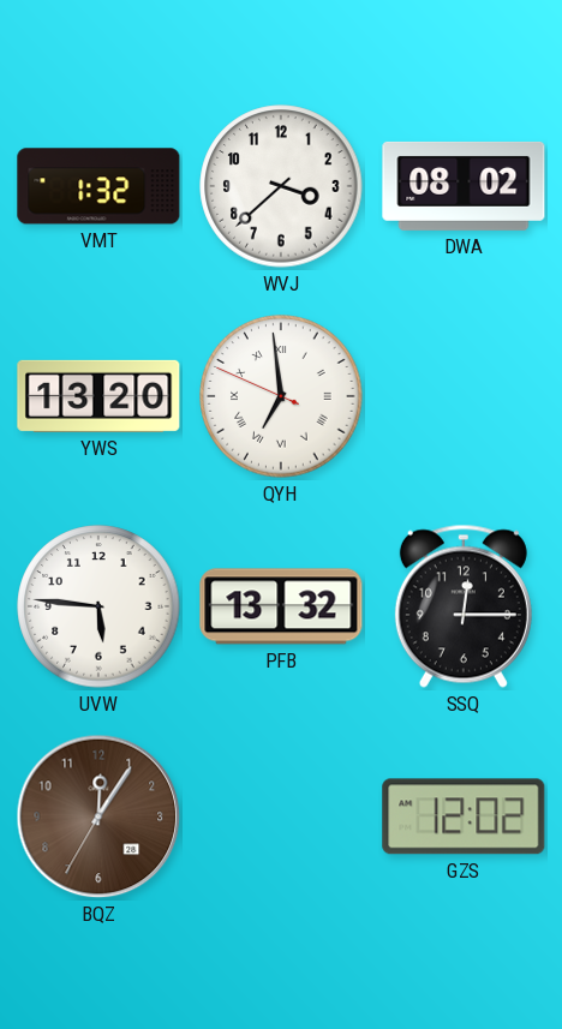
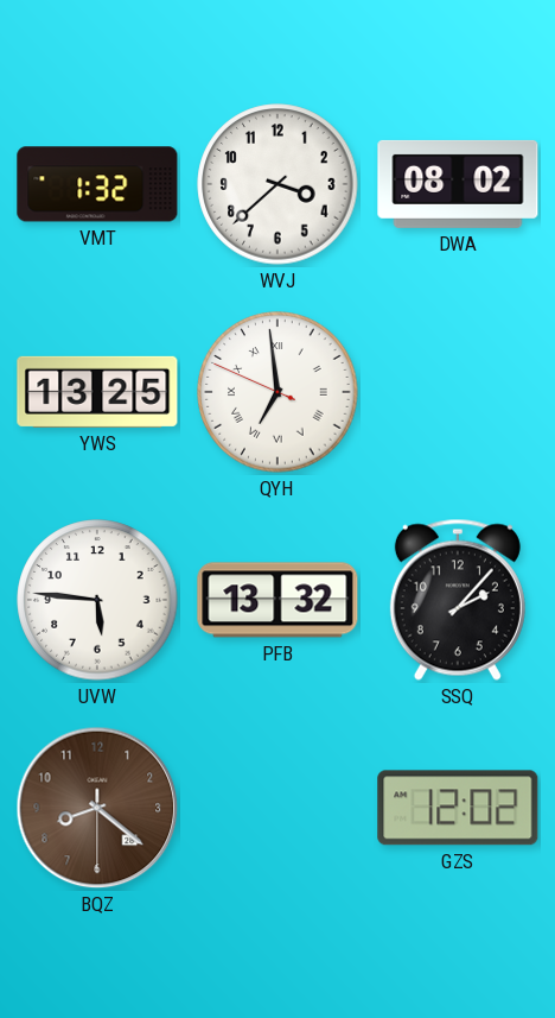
YWS: 13:20 -> 13:25
SSQ: 12:15 -> 2:07
BQZ: 12:05 -> 8:21
